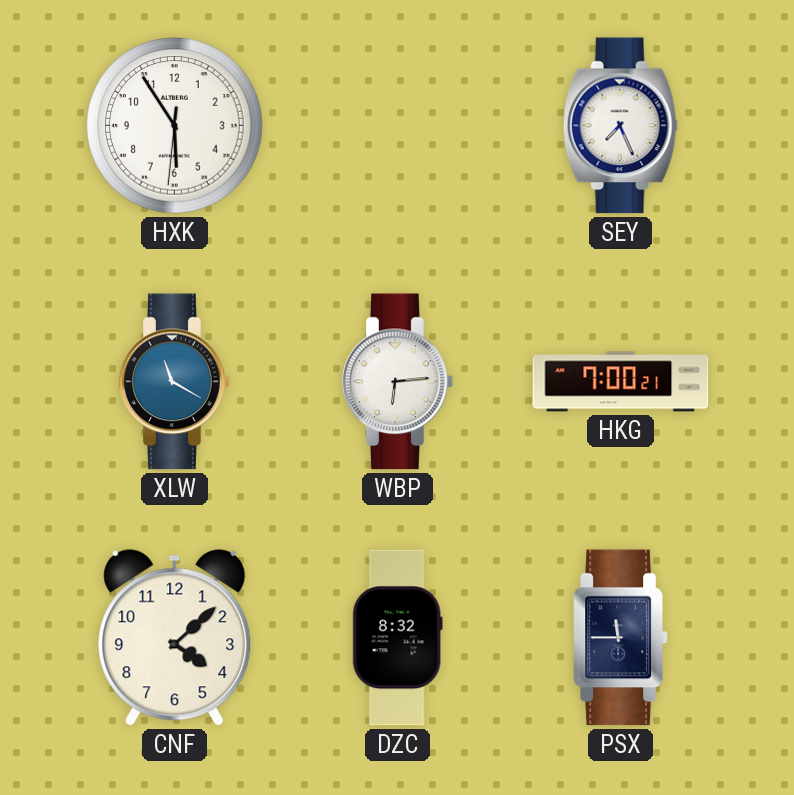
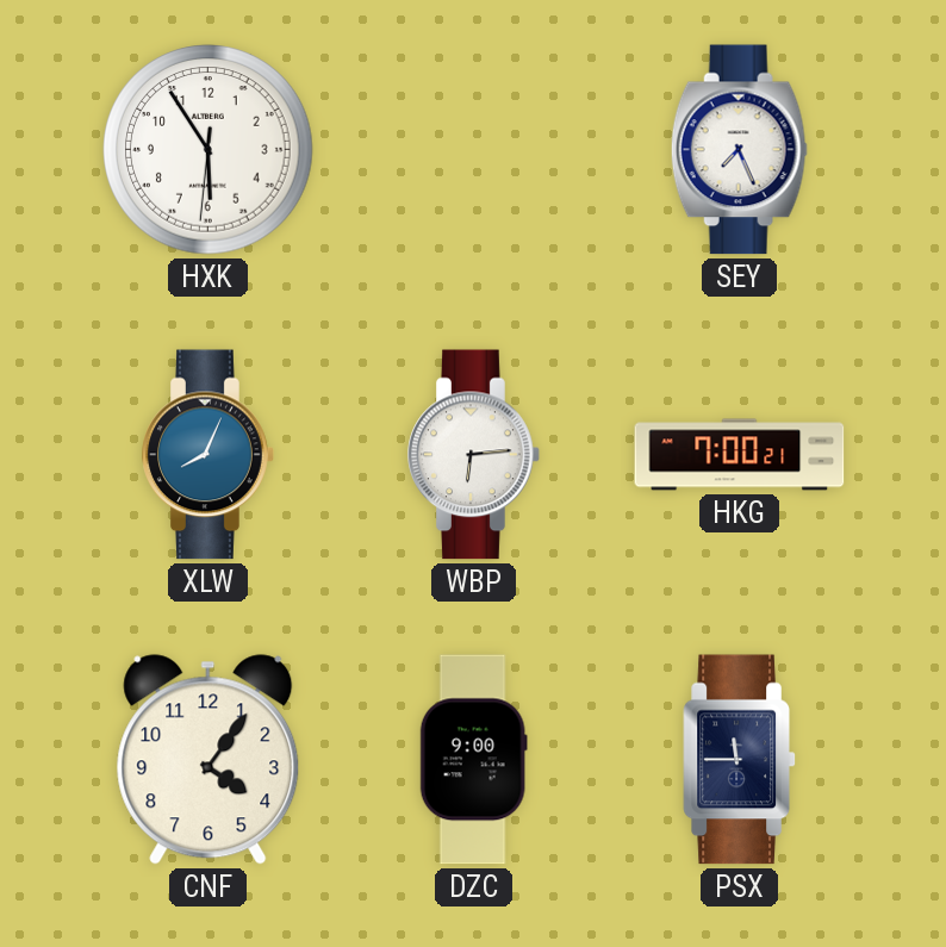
XLW: 11:20 -> 8:04
CNF: 4:08 -> 4:06
DZC: 8:32 -> 9:00
